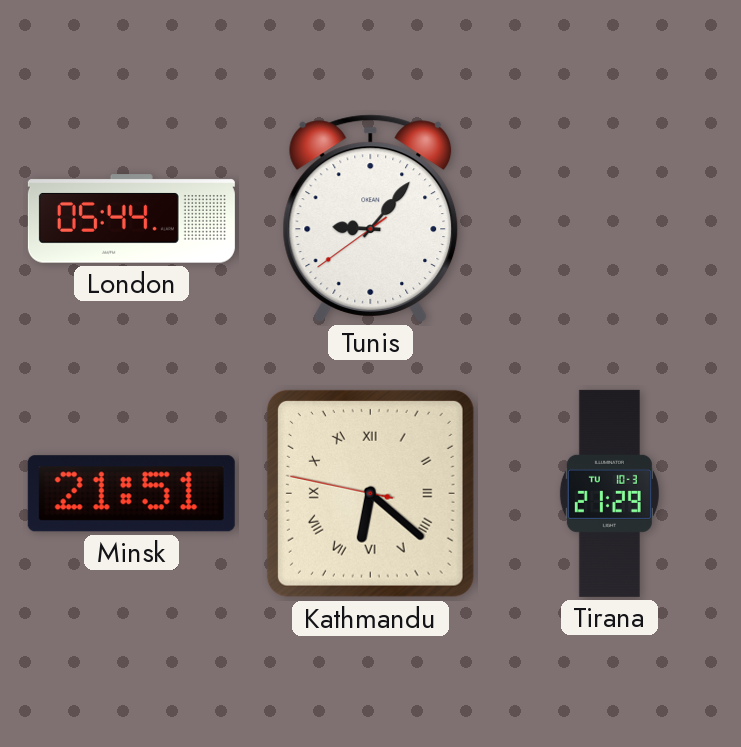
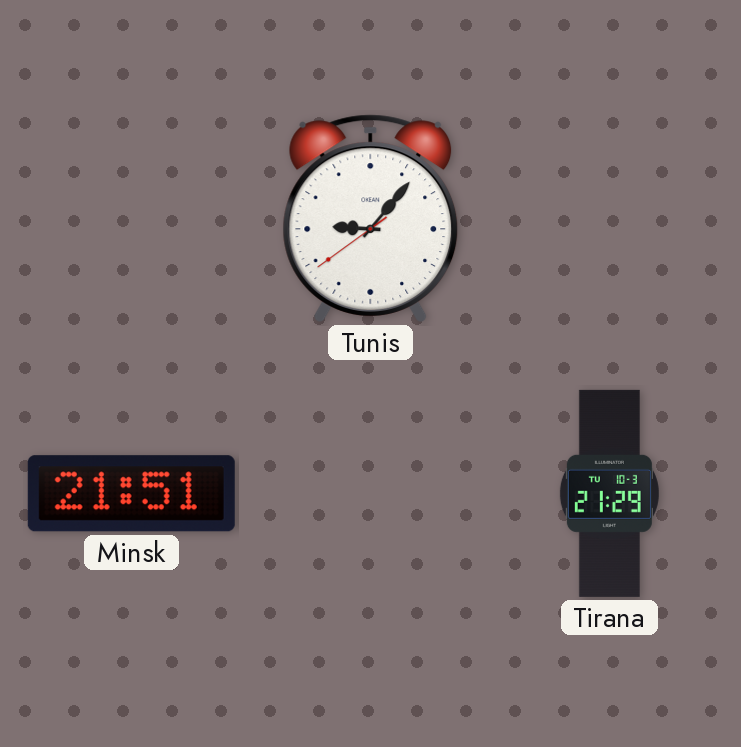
London: 05:44 -> none
Kathmandu: 6:21 -> none
